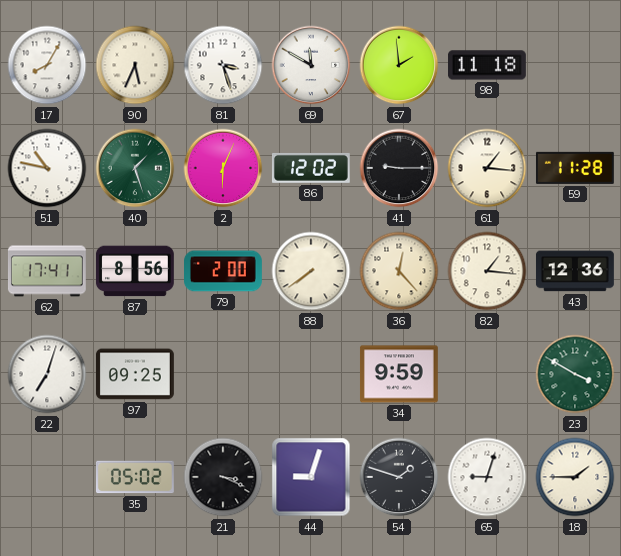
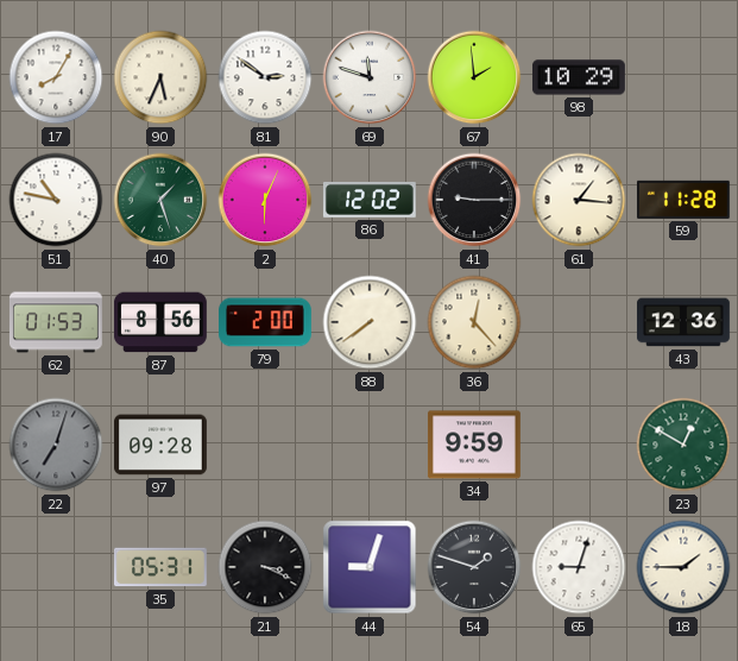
81: 3:27 -> 2:51
69: 11:50 -> 11:48
98: 11:18 -> 10:29
62: 17:41 -> 01:53
82: 1:16 -> none
22 dial: white -> grey
97: 09:25 -> 09:28
23: 3:50 -> 12:50
35: 05:02 -> 05:31
